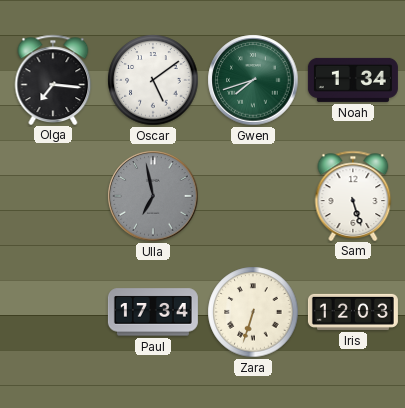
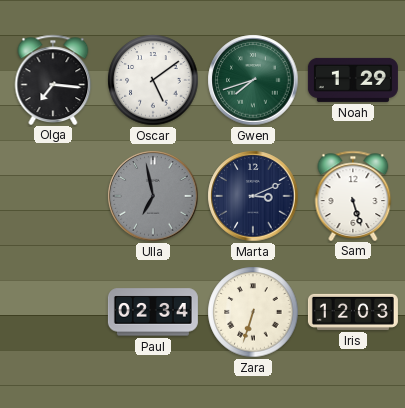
Noah: 1:34 -> 1:29
Marta: none -> 3:11
Paul: 17:34 -> 02:34
